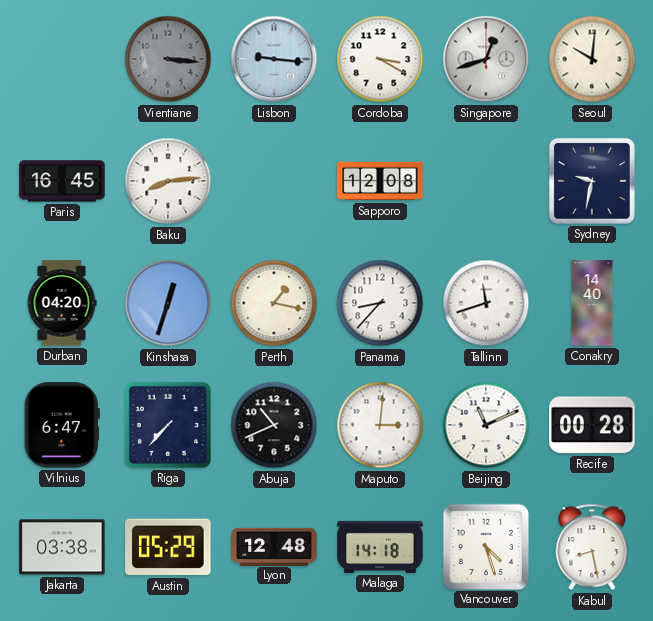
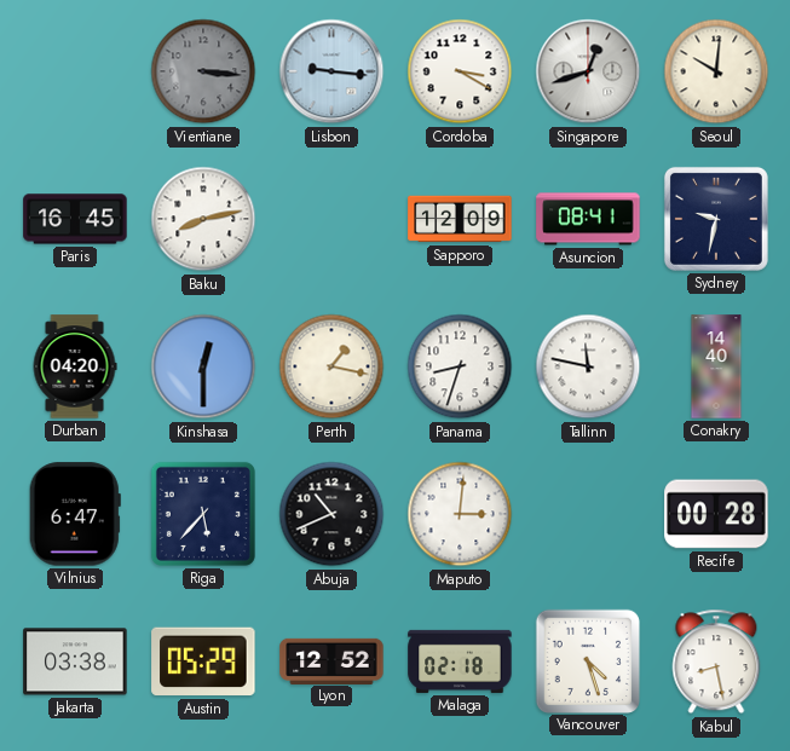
Baku: 8:14 -> 8:13
Sapporo: 12:08 -> 12:09
Asuncion: none -> 08:41
Kinshasa: 12:33 -> 12:30
Panama: 8:37 -> 8:33
Tallinn: 11:42 -> 11:47
Riga: 7:37 -> 5:37
Beijing: 11:11 -> none
Lyon: 12:48 -> 12:52
Malaga: 14:18 -> 02:18
